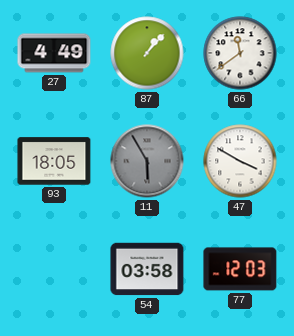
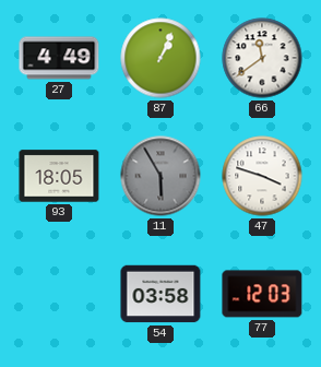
87: 1:07 -> 1:04
47: 3:50 -> 3:48
